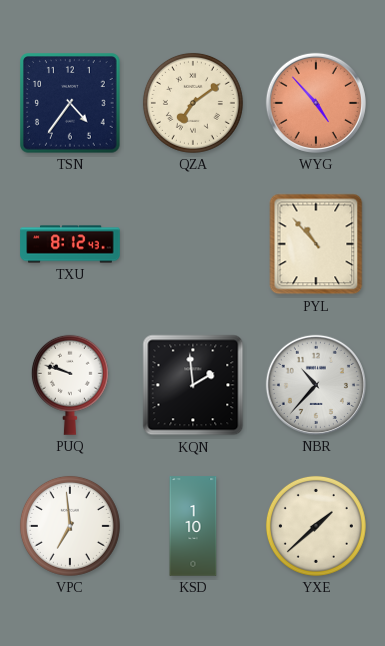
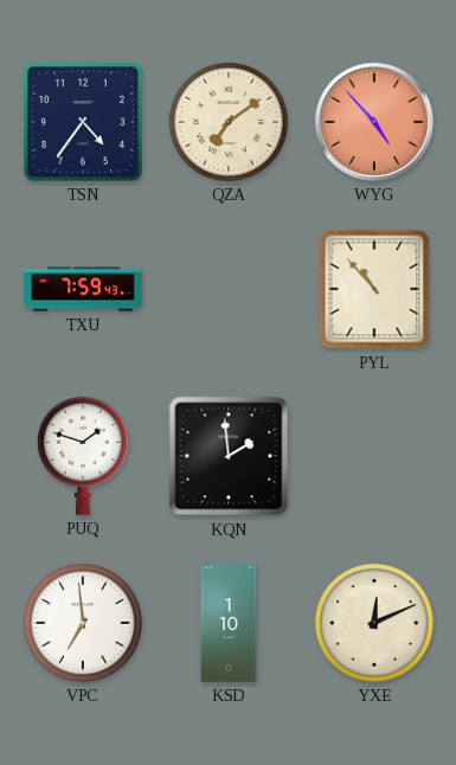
TXU: 8:12 -> 7:59
PUQ: 9:48 -> 1:48
NBR: 10:37 -> none
YXE: 1:38 -> 12:11
